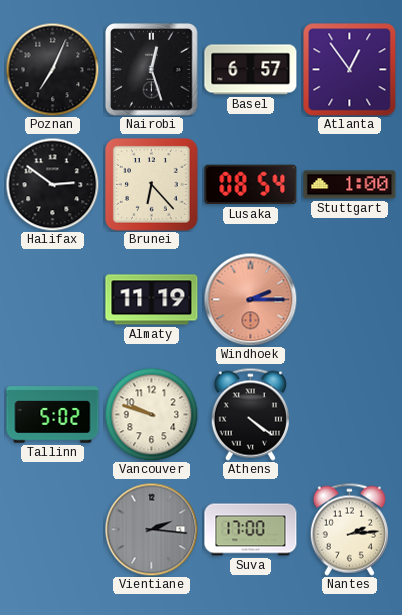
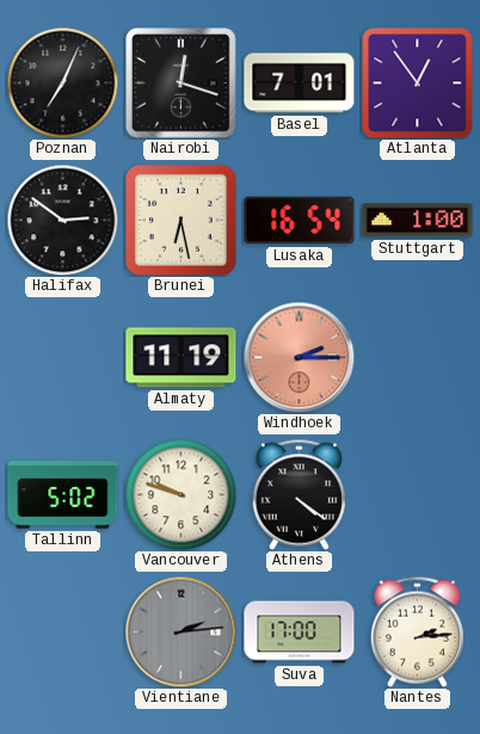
Nairobi: 12:27 -> 12:18
Basel: 6:57 -> 7:01
Brunei: 6:23 -> 6:28
Lusaka: 08:54 -> 16:54
Vientiane: 2:16 -> 2:14
